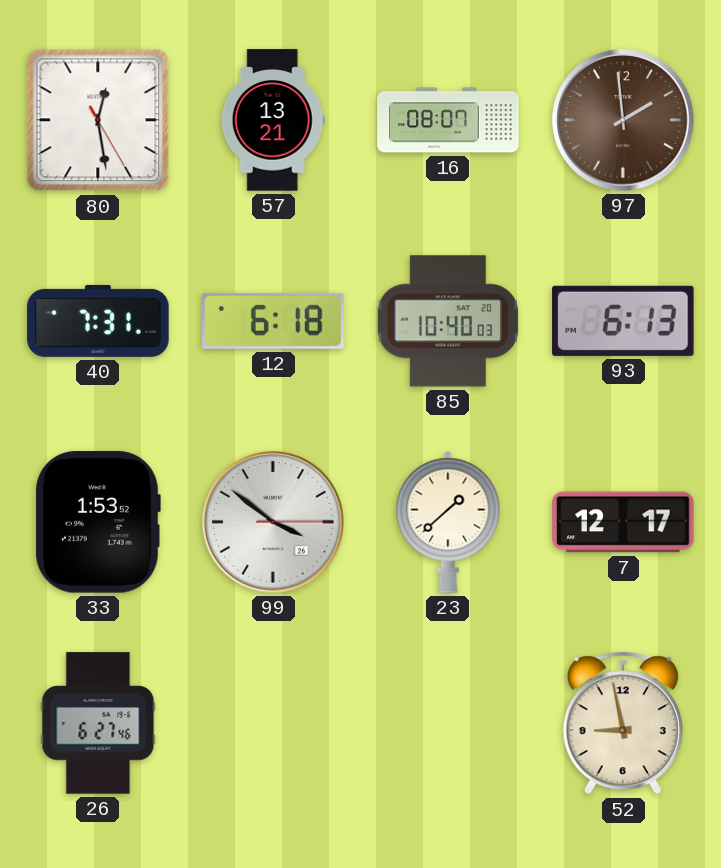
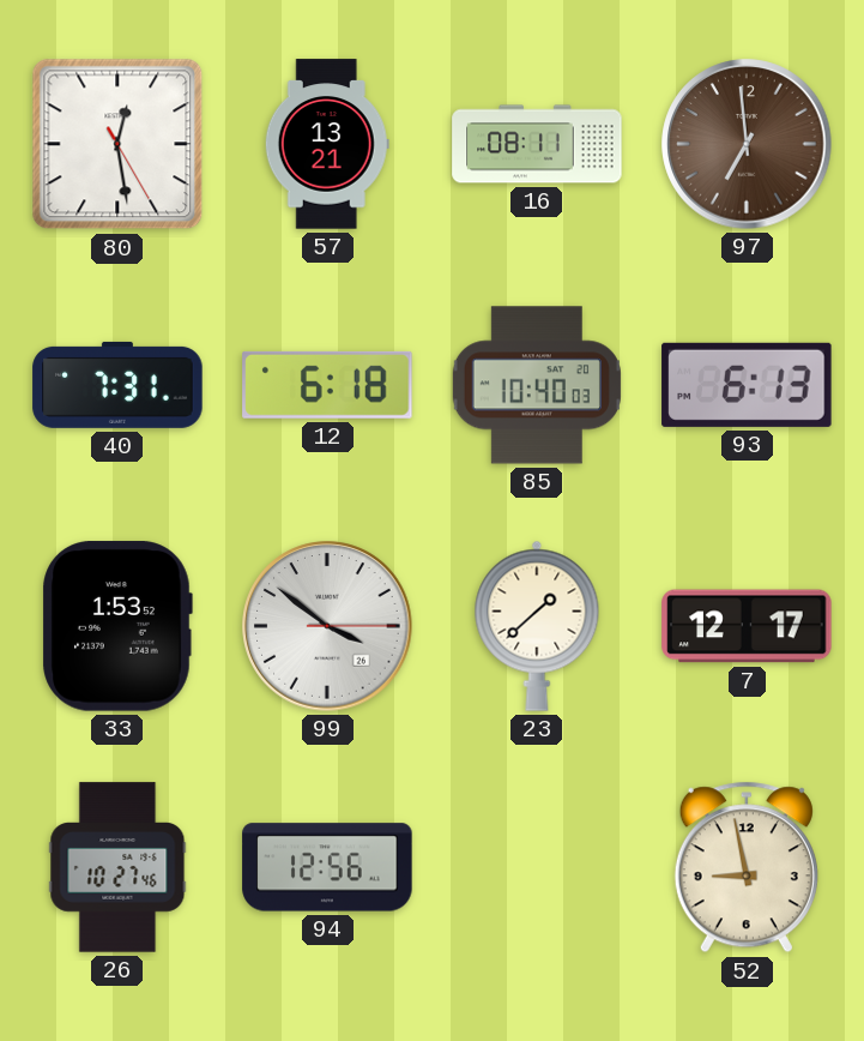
16: 08:07 -> 08:11
97: 1:59 -> 6:59
26: 6:27 -> 10:27
94: none -> 12:56
